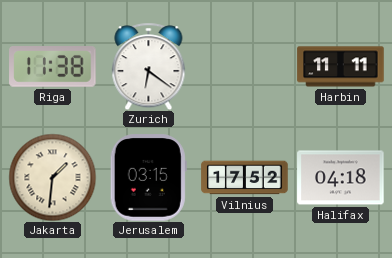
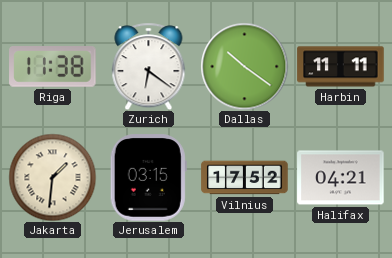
Dallas: none -> 10:21
Halifax: 04:18 -> 04:21
